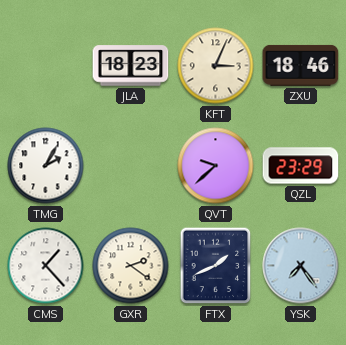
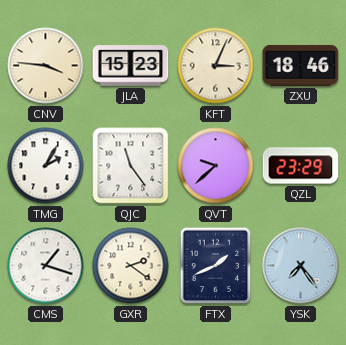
CNV: none -> 3:46
JLA: 18:23 -> 15:23
QJC: none -> 11:24
CMS: 1:23 -> 1:18
